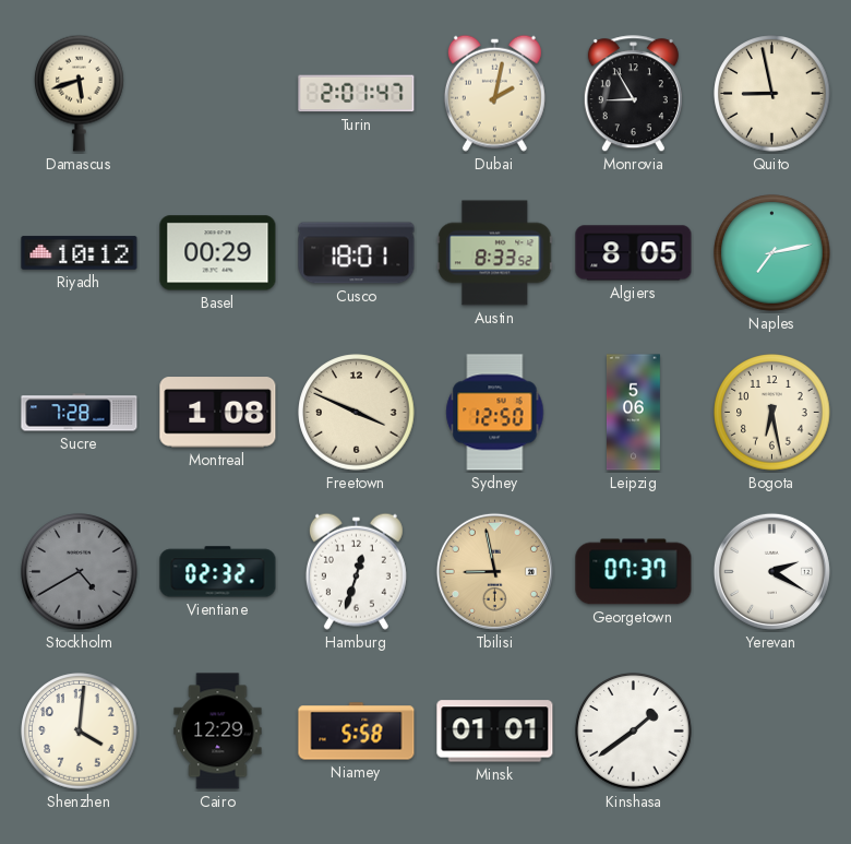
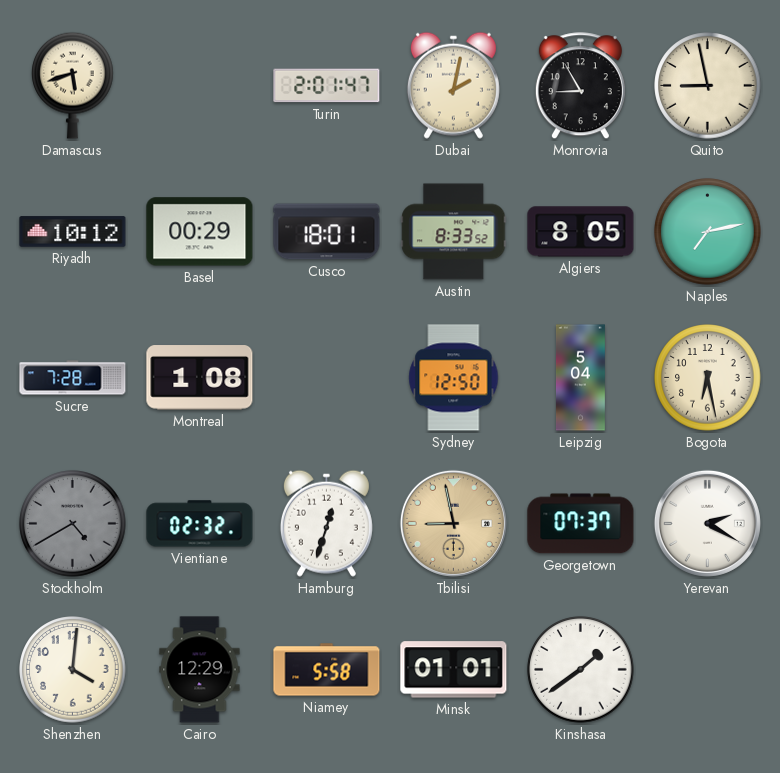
Freetown: 3:49 -> none
Leipzig: 5:06 -> 5:04
